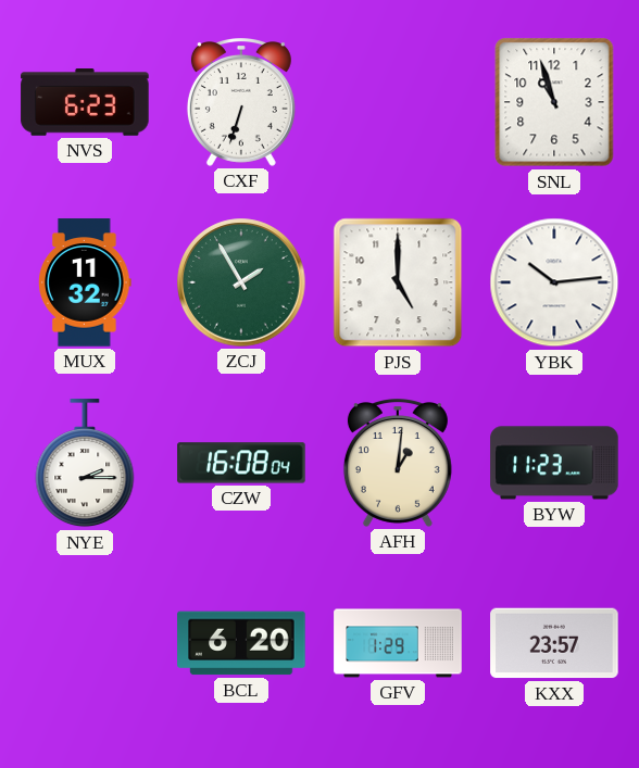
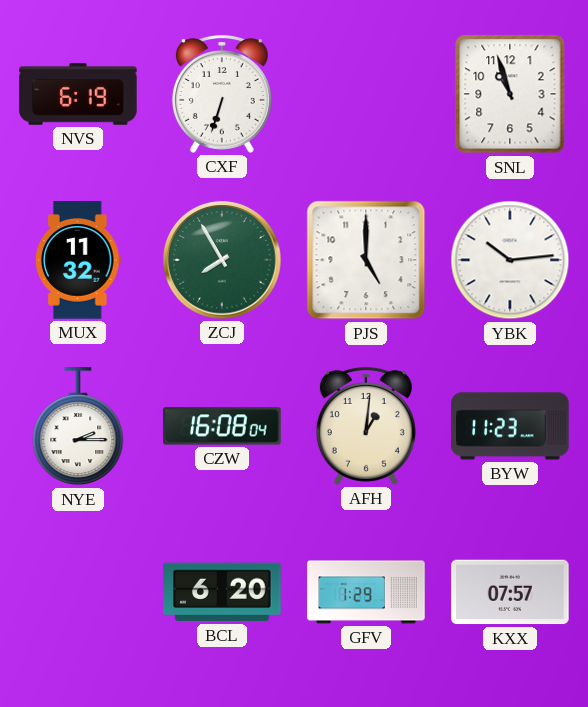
NVS: 6:23 -> 6:19
ZCJ: 1:55 -> 7:55
KXX: 23:57 -> 07:57
